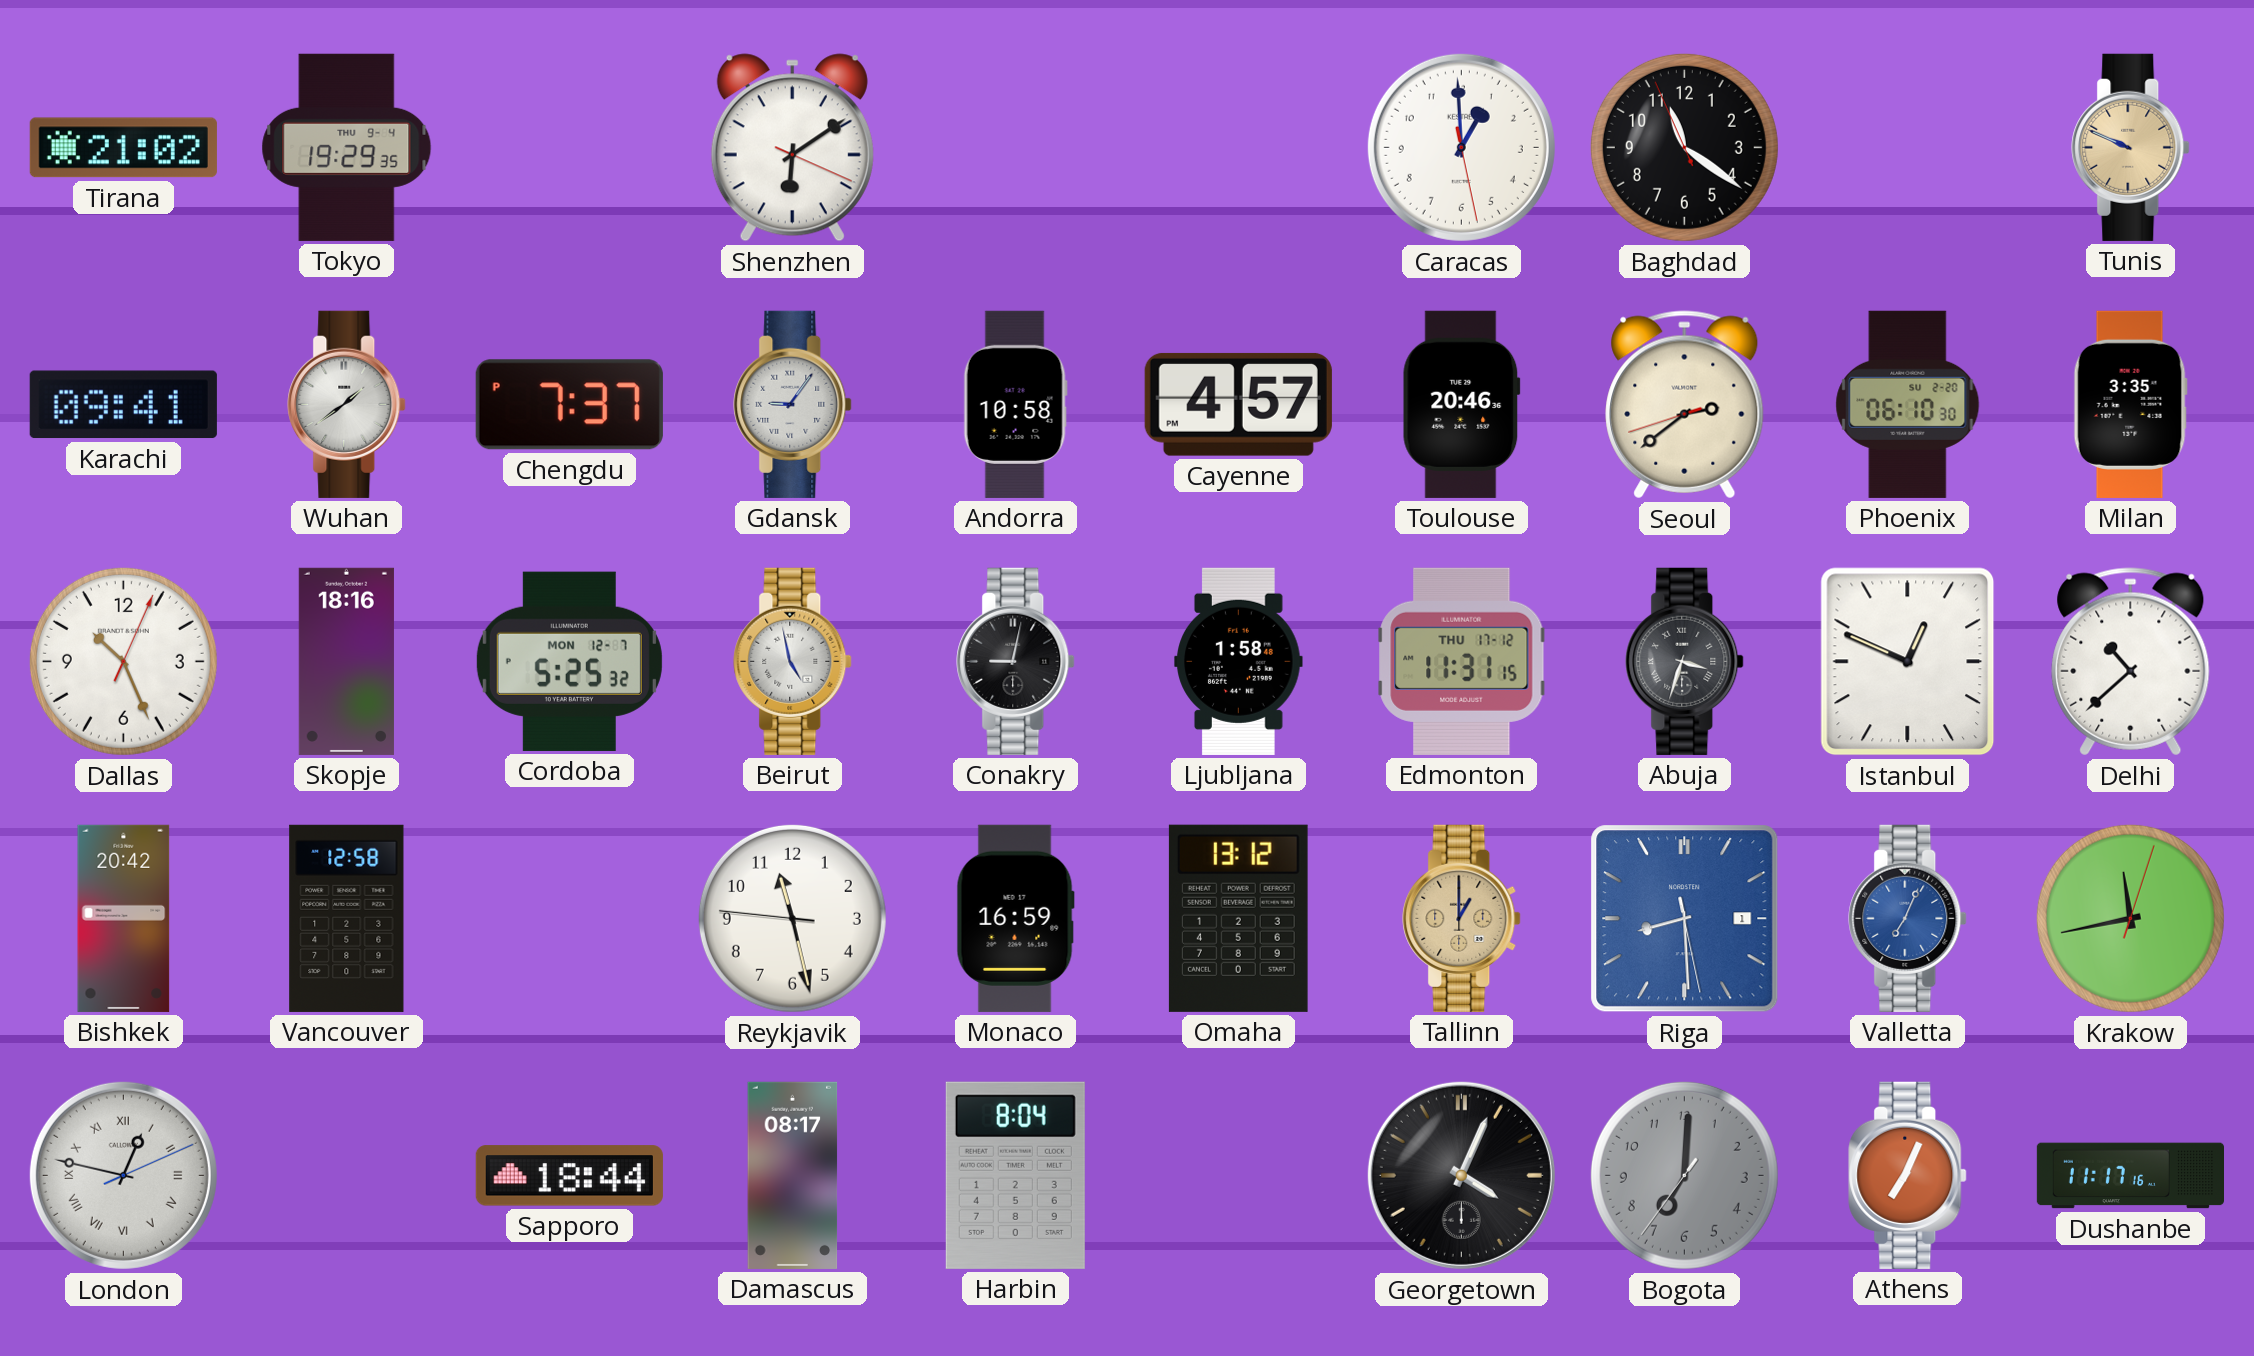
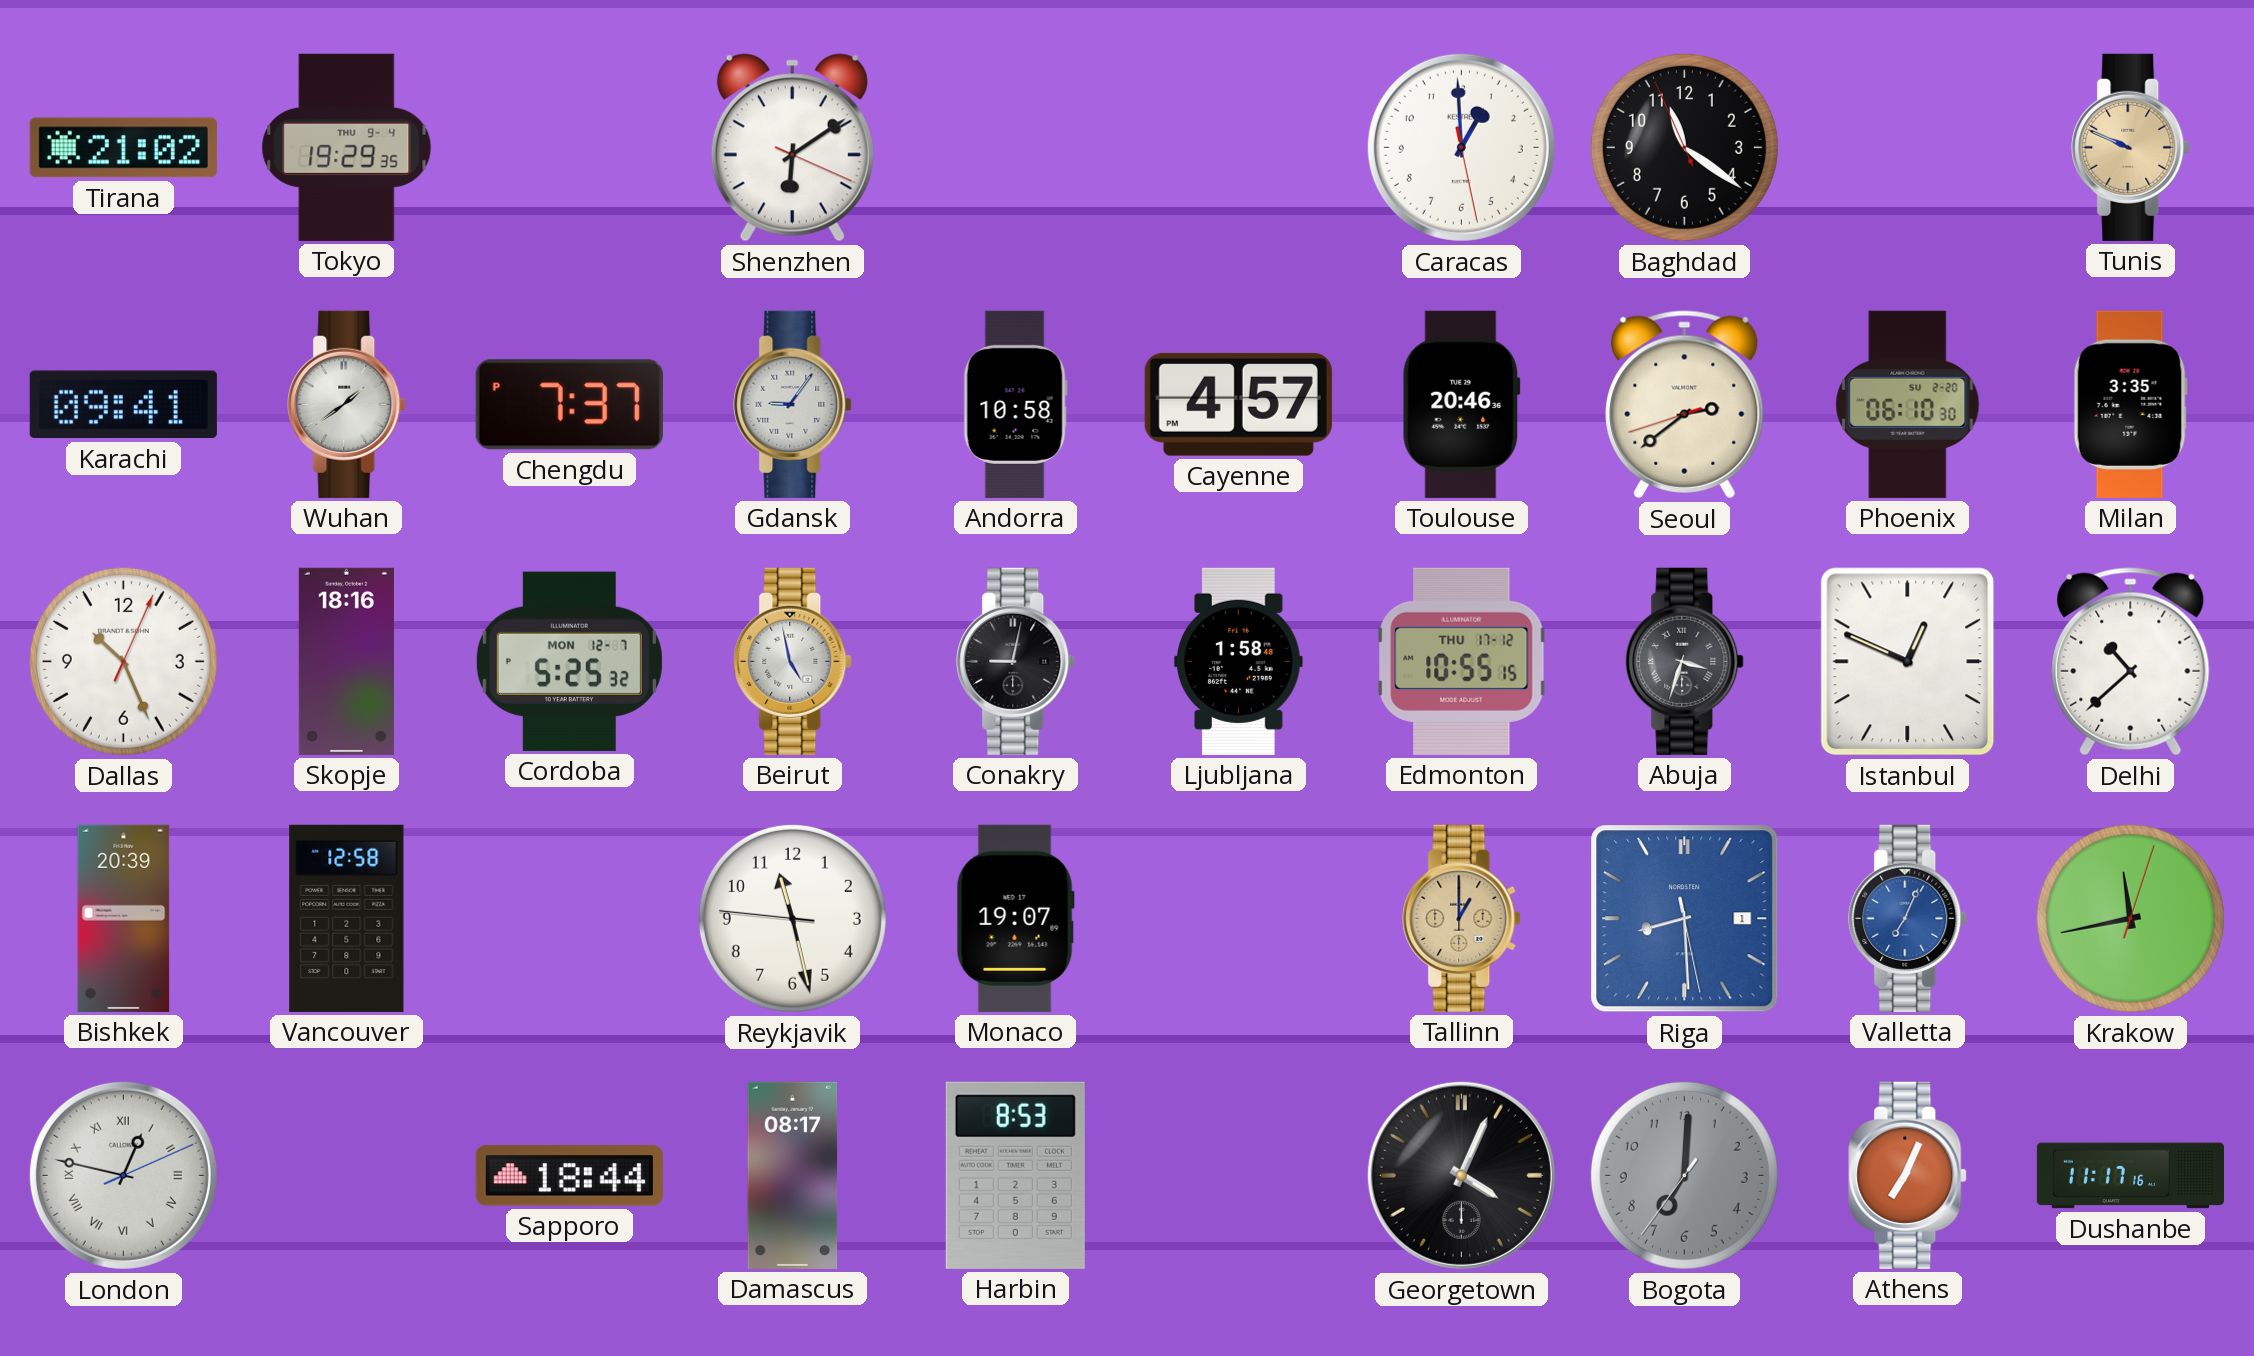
Edmonton: 11:31 -> 10:55
Bishkek: 20:42 -> 20:39
Monaco: 16:59 -> 19:07
Omaha: 13:12 -> none
Harbin: 8:04 -> 8:53
